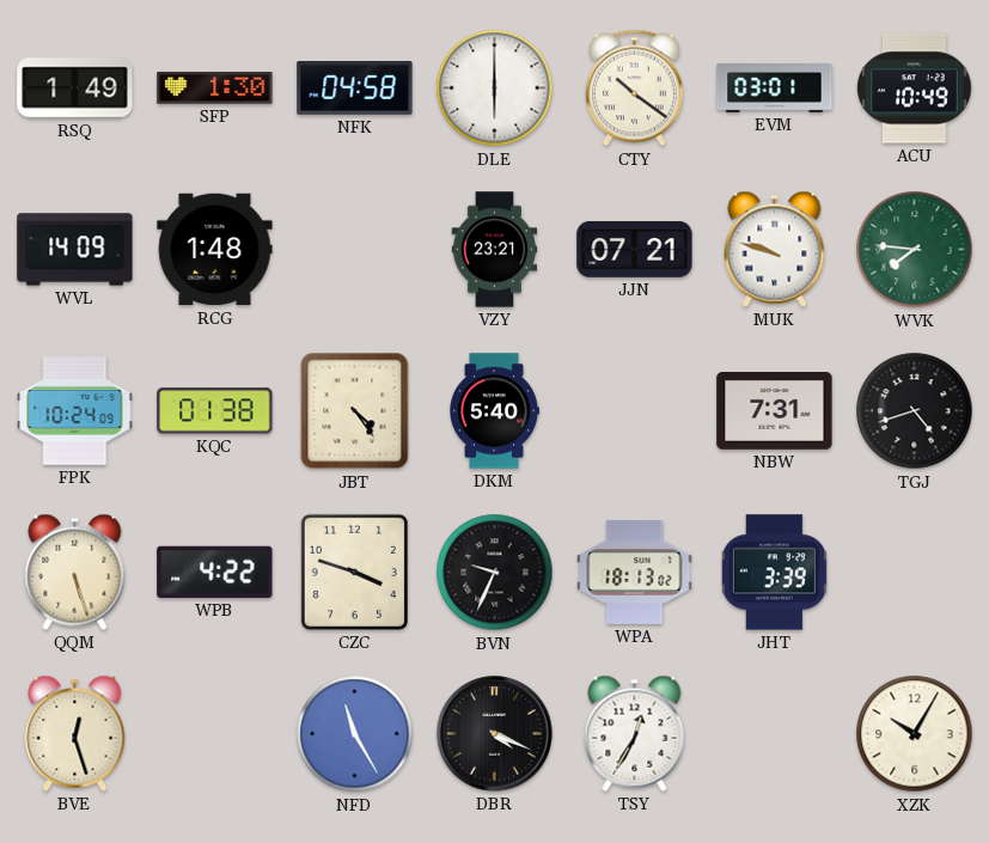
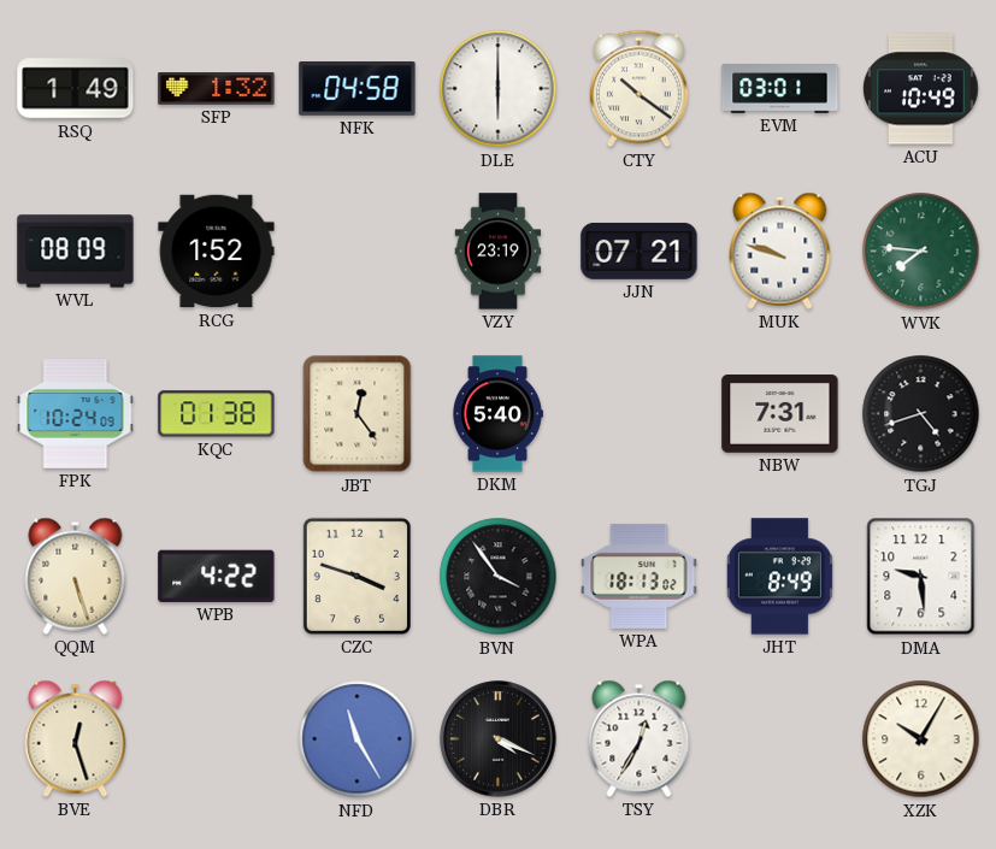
SFP: 1:30 -> 1:32
WVL: 14:09 -> 08:09
RCG: 1:48 -> 1:52
VZY: 23:21 -> 23:19
JBT: 4:24 -> 12:24
BVN: 9:34 -> 3:54
JHT: 3:39 -> 8:49
DMA: none -> 9:29
